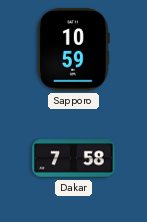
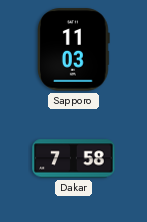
Sapporo: 10:59 -> 11:03
